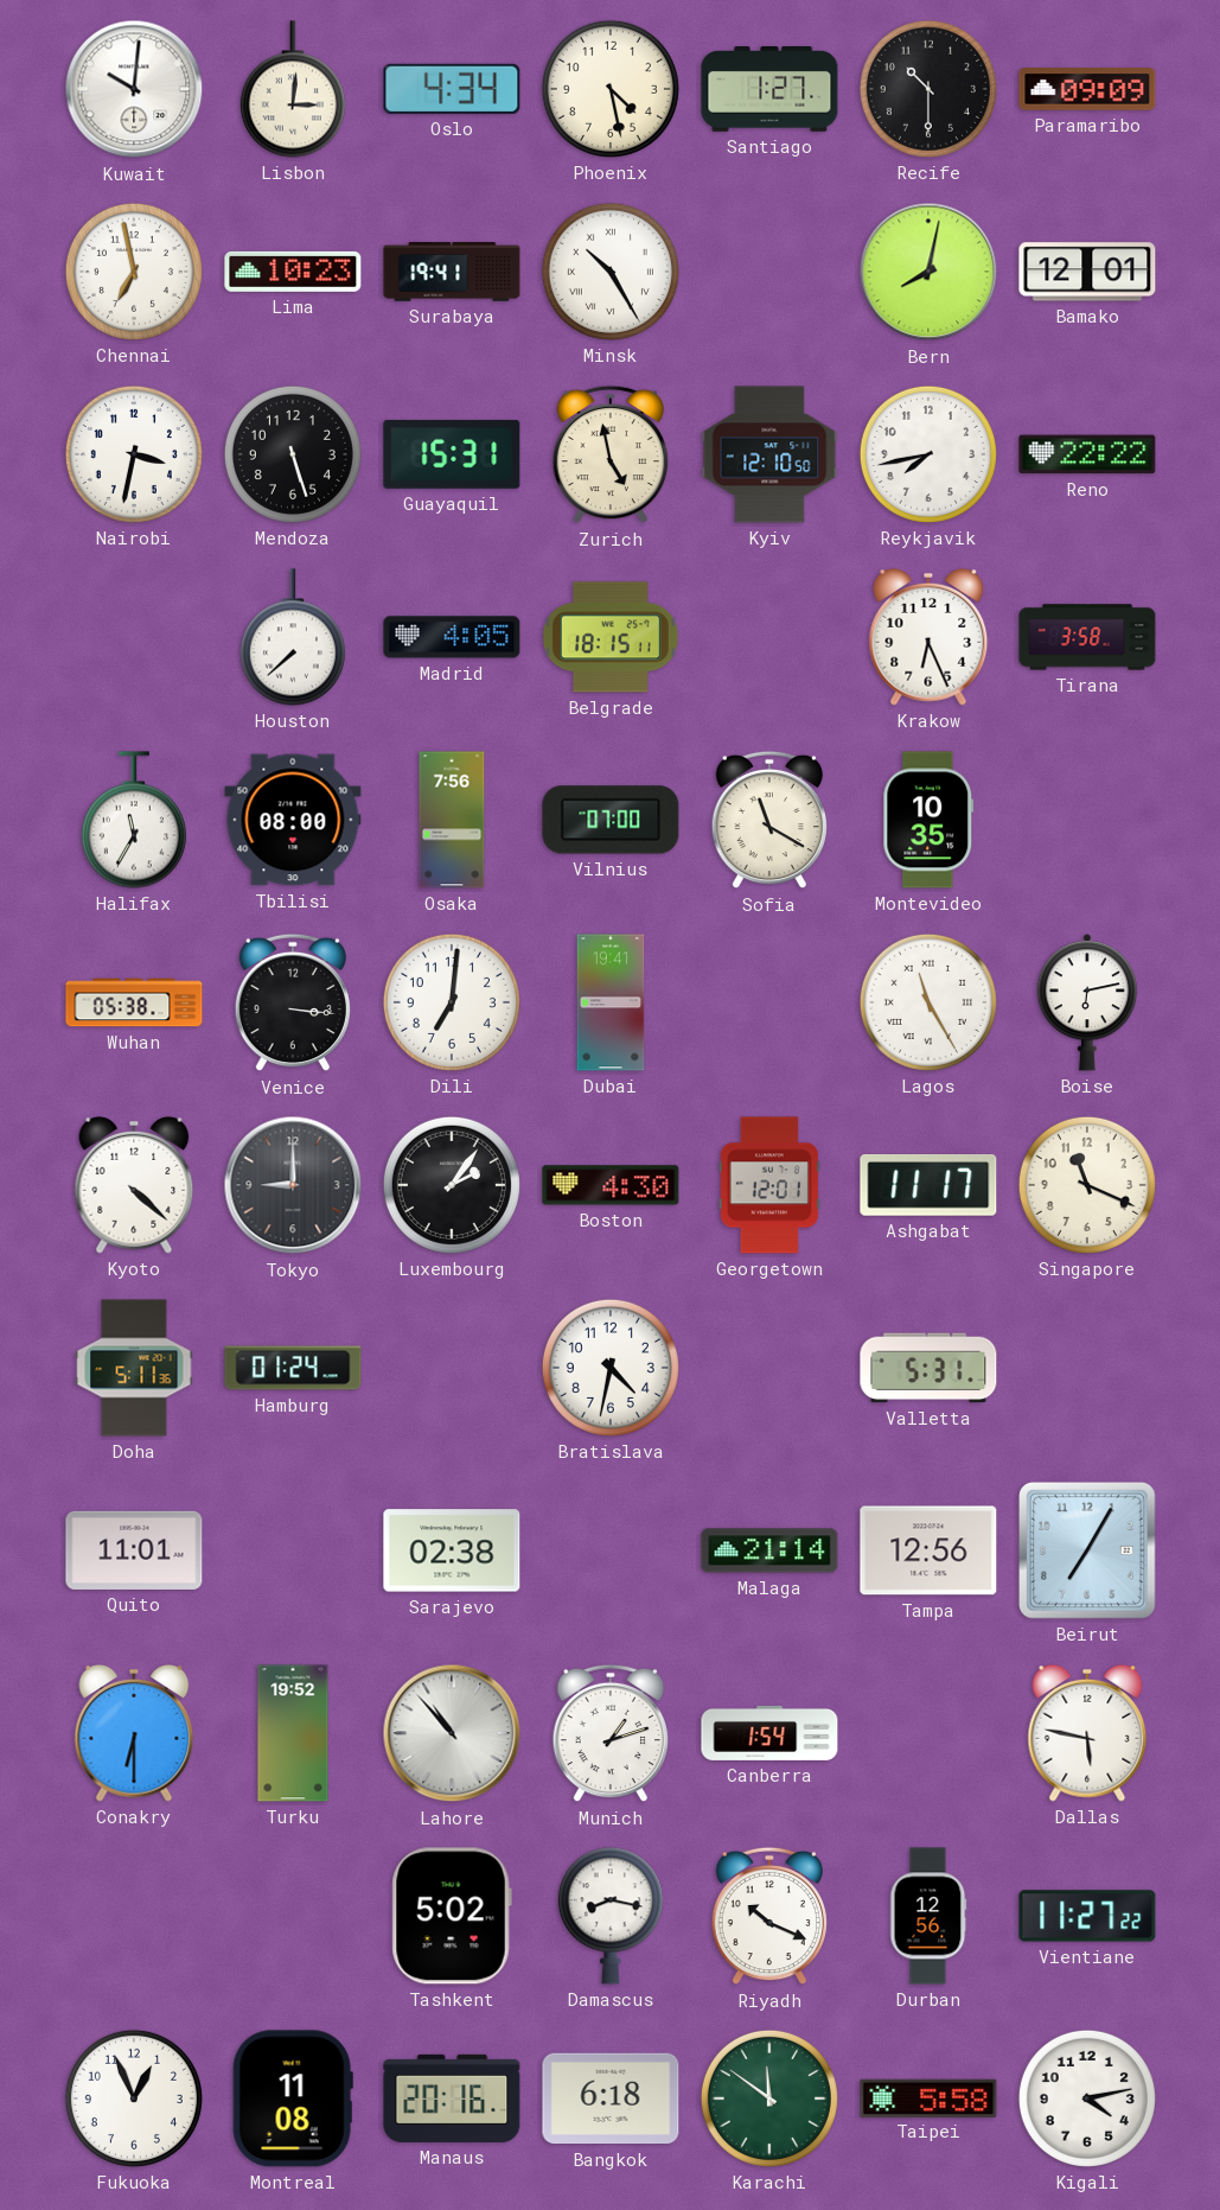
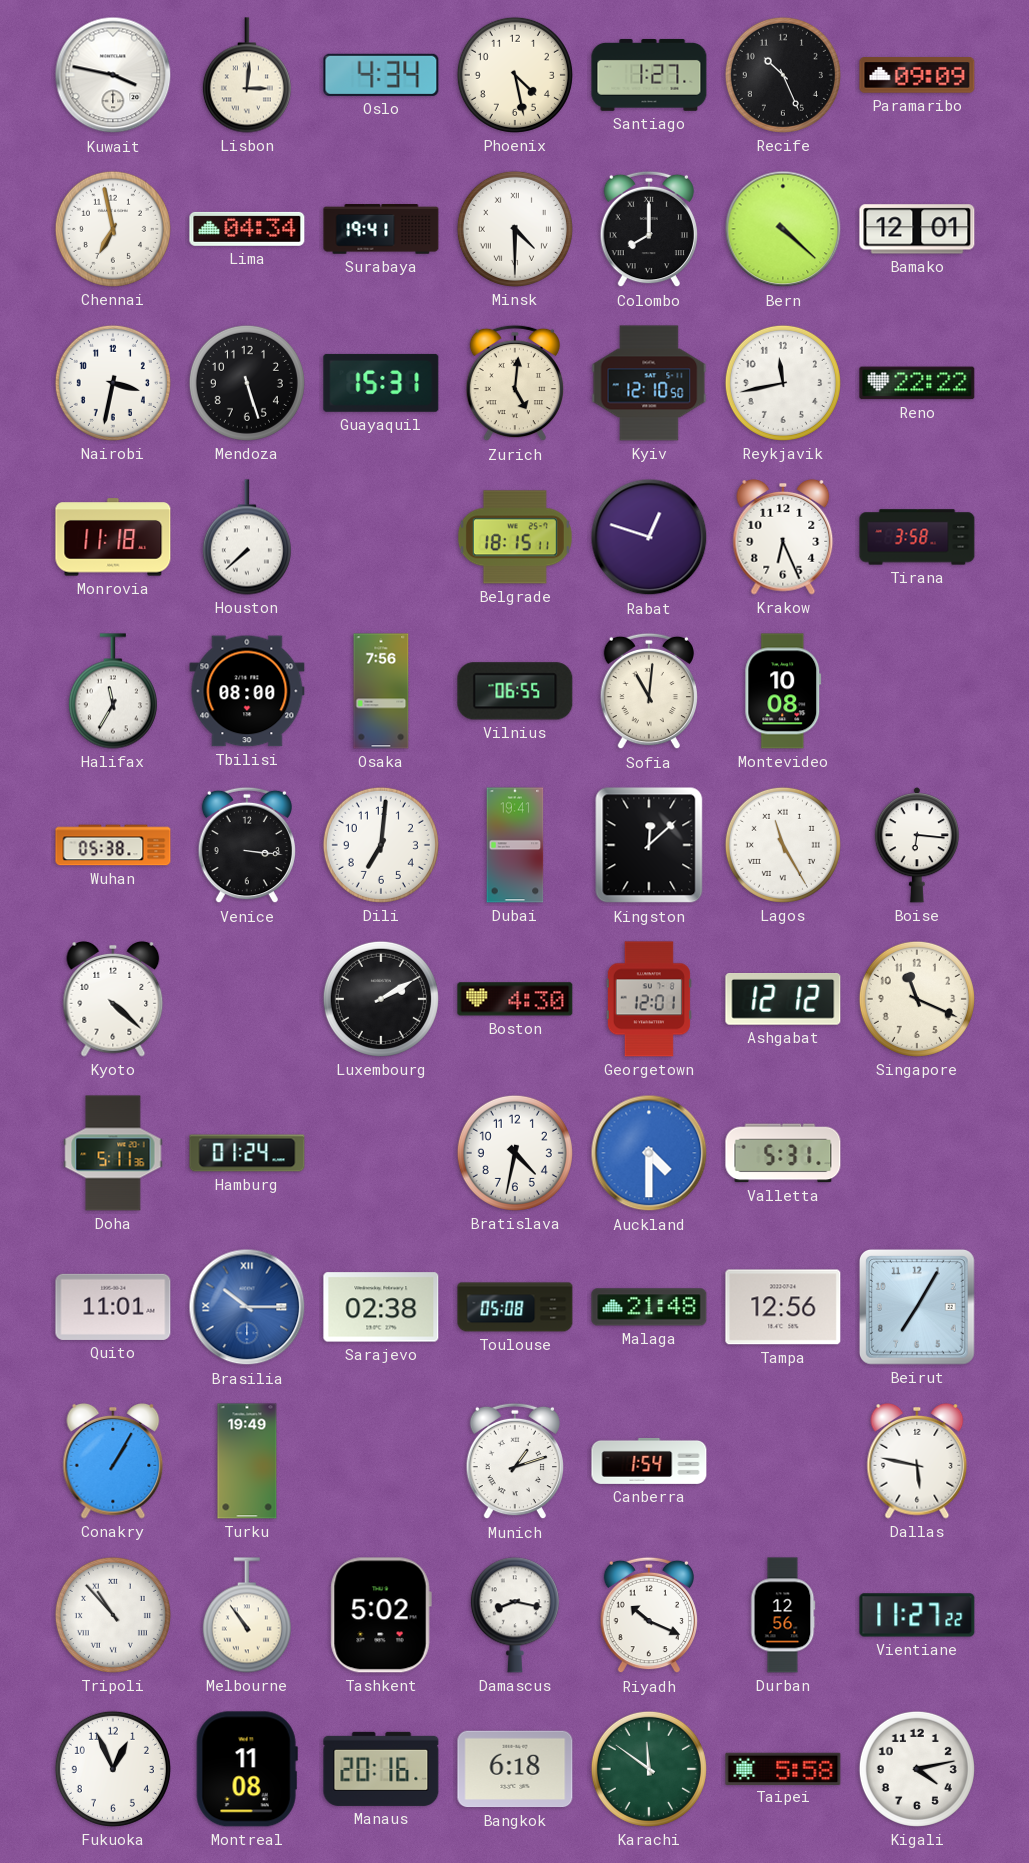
Kuwait: 10:01 -> 3:47
Recife: 10:30 -> 10:26
Lima: 10:23 -> 04:34
Minsk: 10:25 -> 4:30
Colombo: none -> 8:00
Bern: 8:02 -> 4:22
Zurich: 4:58 -> 5:01
Reykjavik: 7:43 -> 11:43
Monrovia: none -> 11:18
Madrid: 4:05 -> none
Rabat: none -> 12:48
Vilnius: 07:00 -> 06:55
Sofia: 11:20 -> 11:01
Montevideo: 10:35 -> 10:08
Kingston: none -> 12:08
Boise: 6:13 -> 6:16
Tokyo: 9:00 -> none
Luxembourg: 2:06 -> 2:10
Ashgabat: 11:17 -> 12:12
Auckland: none -> 4:30
Brasilia: none -> 10:15
Toulouse: none -> 05:08
Malaga: 21:14 -> 21:48
Conakry: 6:30 -> 1:05
Turku: 19:52 -> 19:49
Lahore: 10:53 -> none
Tripoli: none -> 10:53
Melbourne: none -> 10:54
